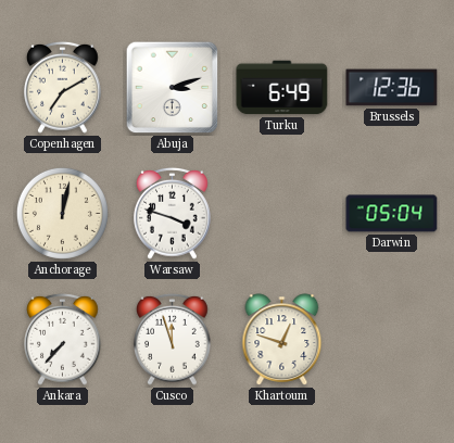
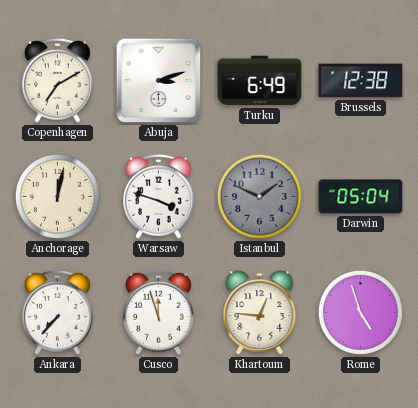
Brussels: 12:36 -> 12:38
Istanbul: none -> 1:49
Khartoum: 12:48 -> 12:46
Rome: none -> 4:57
